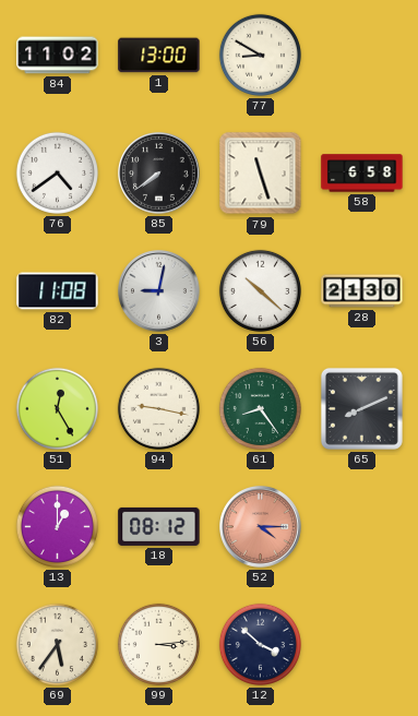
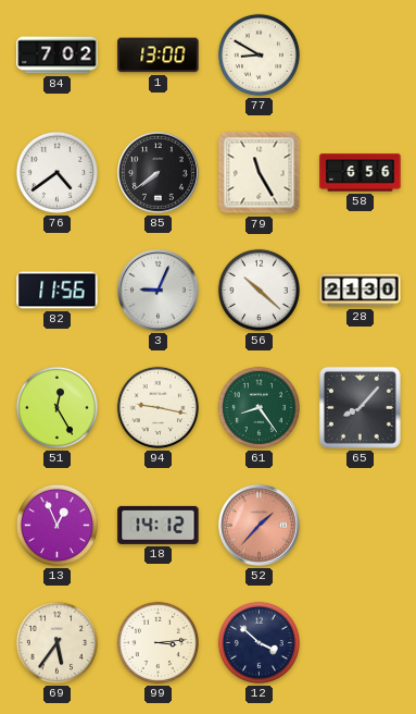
84: 11:02 -> 7:02
79: 11:27 -> 11:25
58: 6:58 -> 6:56
82: 11:08 -> 11:56
3: 9:02 -> 9:04
65: 8:11 -> 8:07
13: 1:00 -> 12:56
18: 08:12 -> 14:12
52: 4:15 -> 1:37
